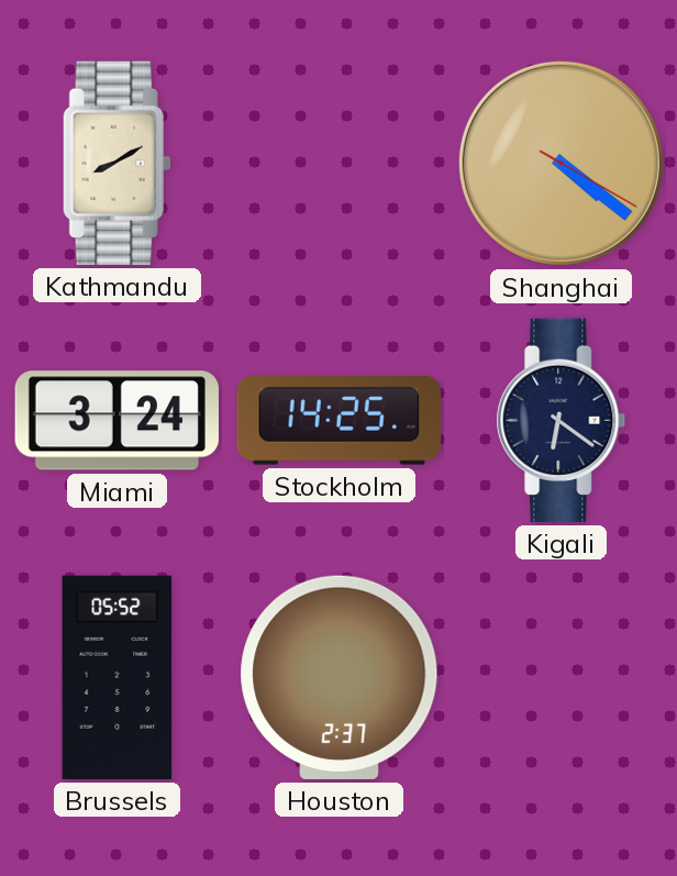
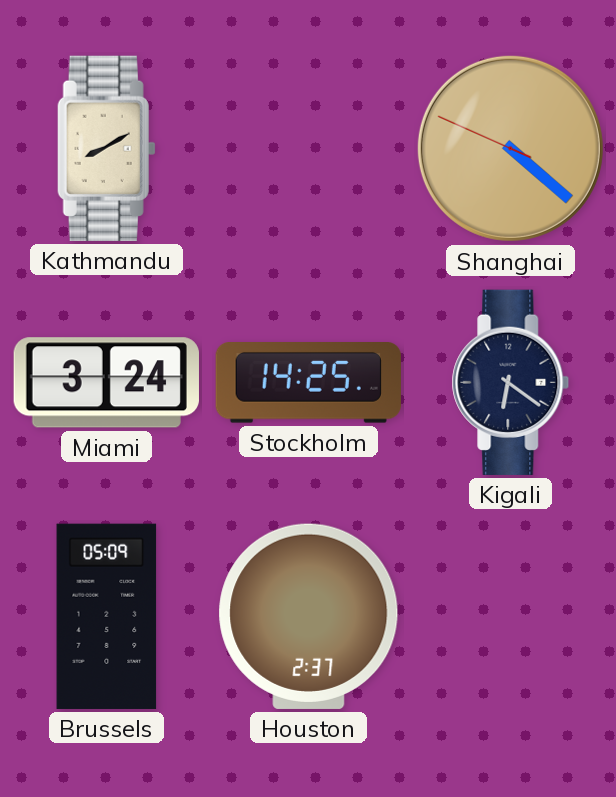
Shanghai: 4:21:20 -> 4:21:49
Brussels: 05:52 -> 05:09
